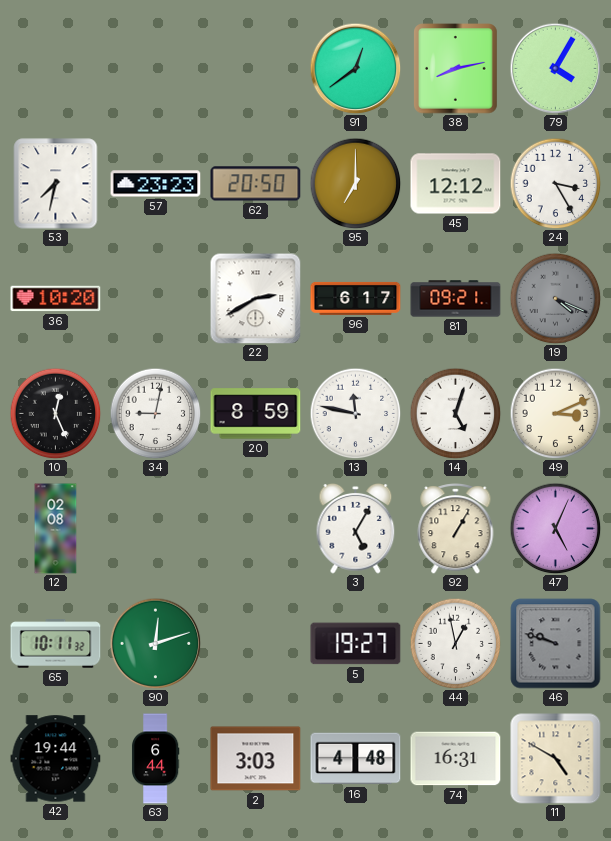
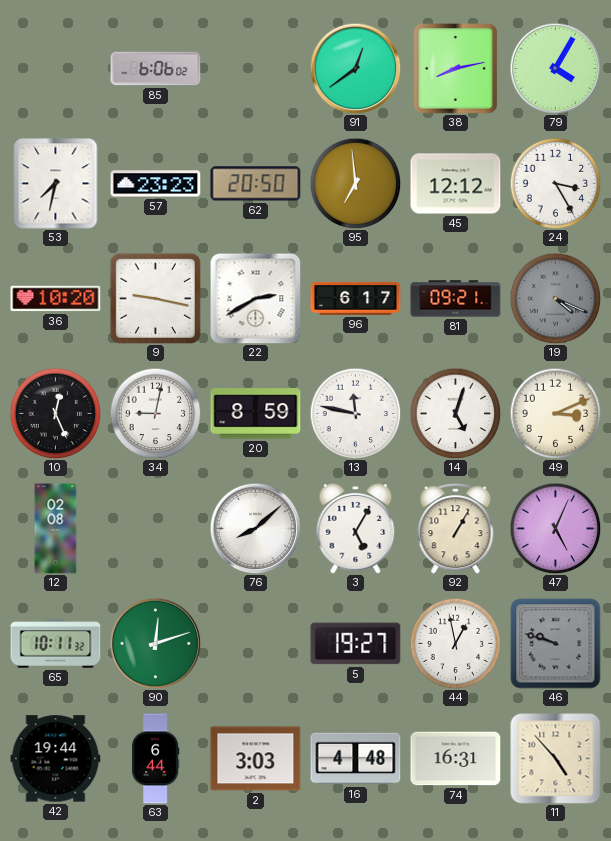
85: none -> 6:06
95: 7:00 -> 6:59
9: none -> 9:17
76: none -> 8:08
11: 4:50 -> 4:53
